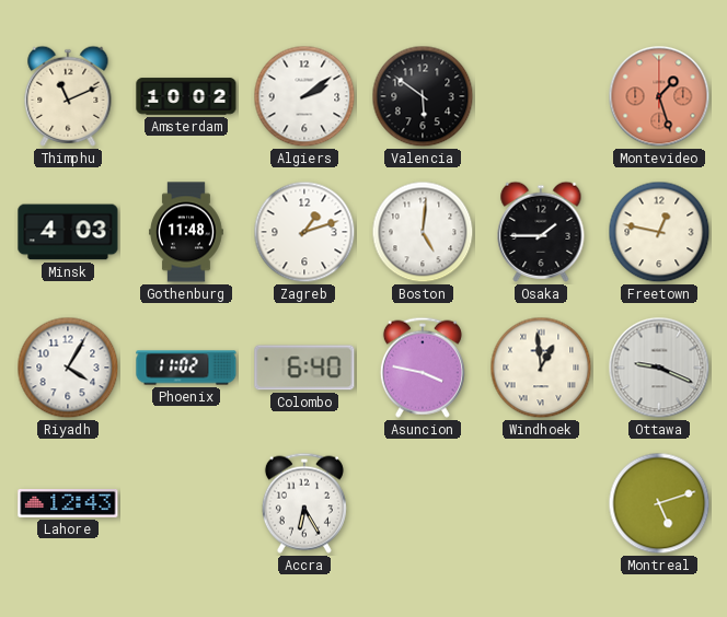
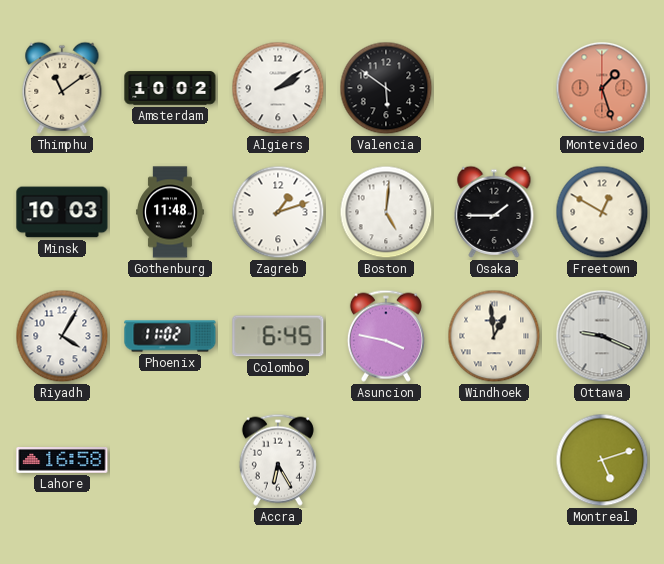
Thimphu: 11:11 -> 11:09
Minsk: 4:03 -> 10:03
Freetown: 12:47 -> 12:50
Colombo: 6:40 -> 6:45
Lahore: 12:43 -> 16:58
